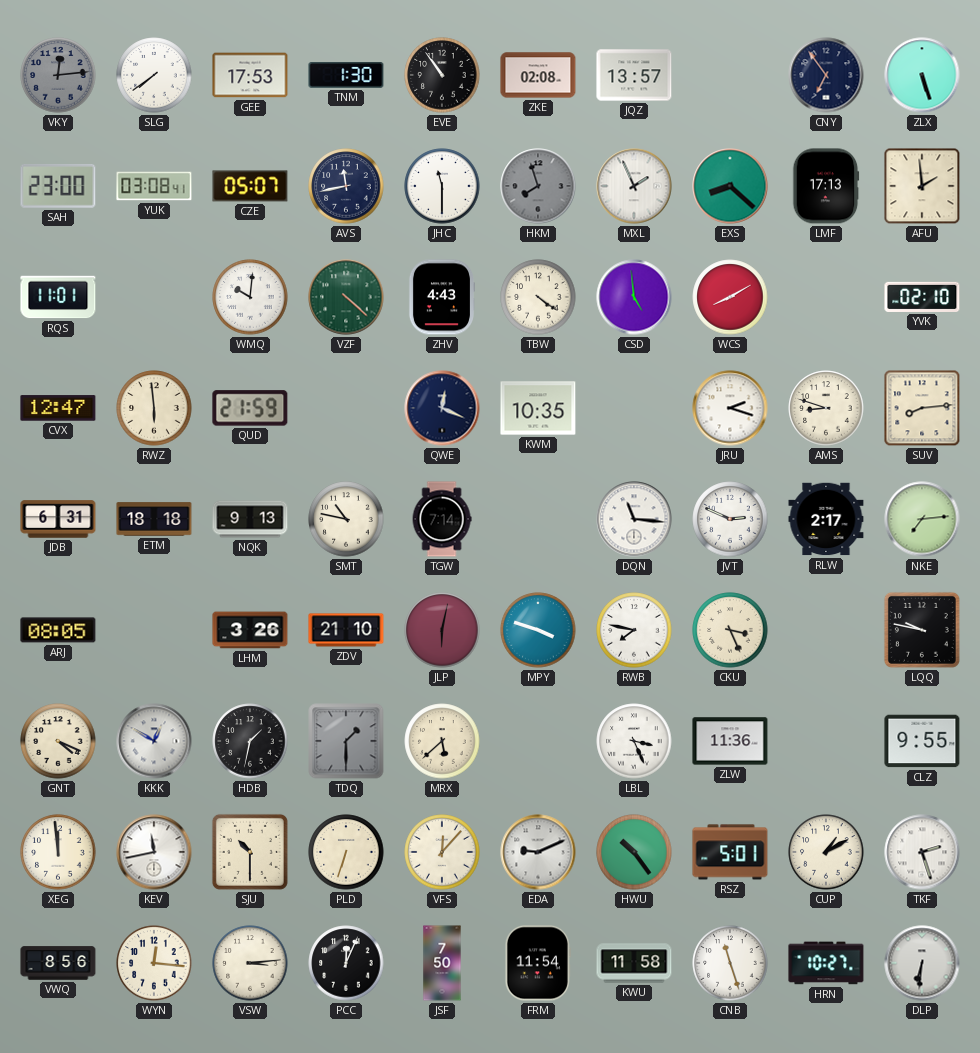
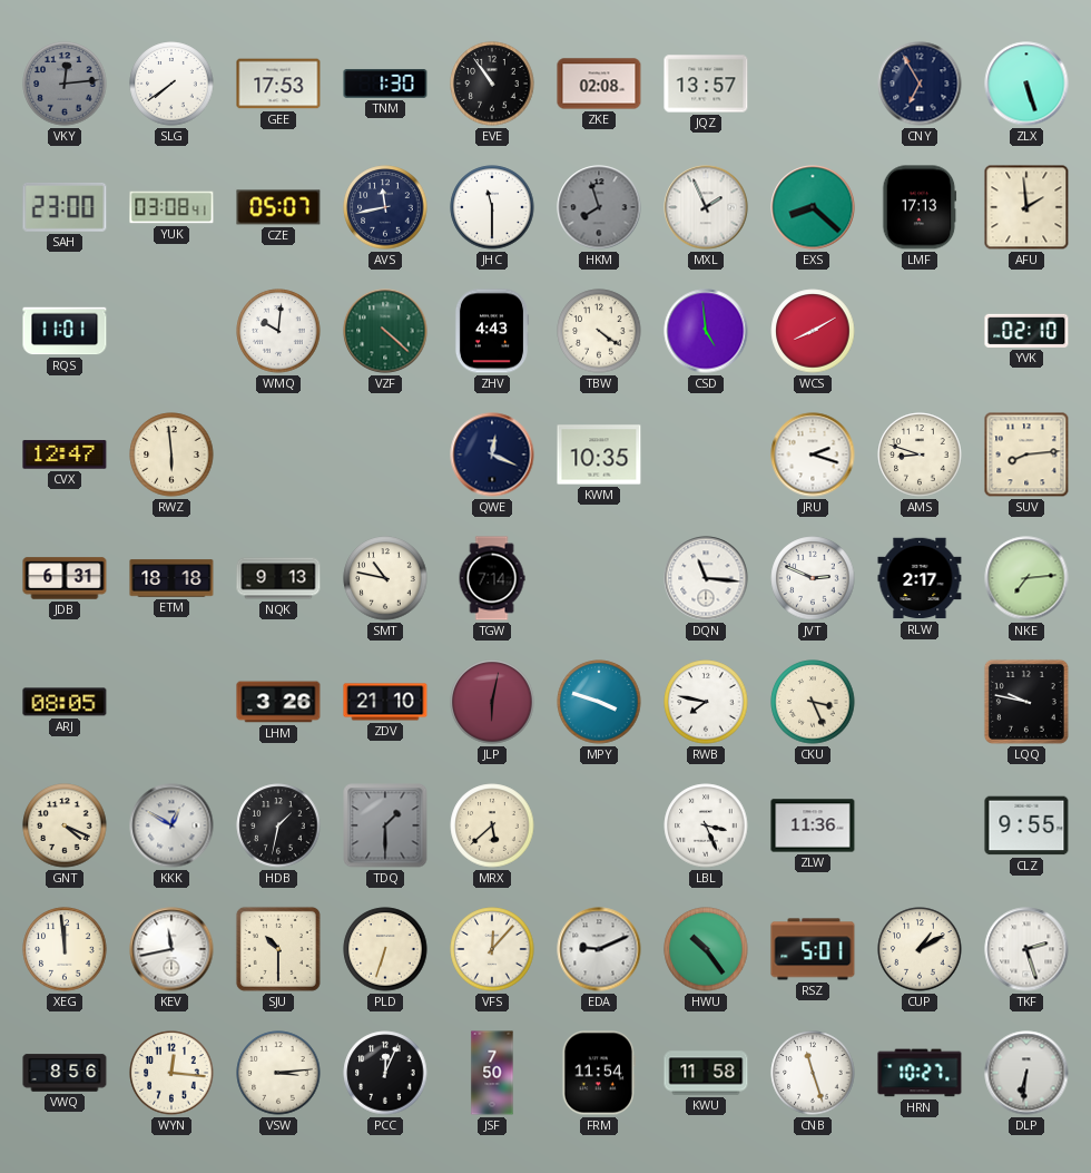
CNY: 6:54 -> 6:55
QUD: 21:59 -> none
